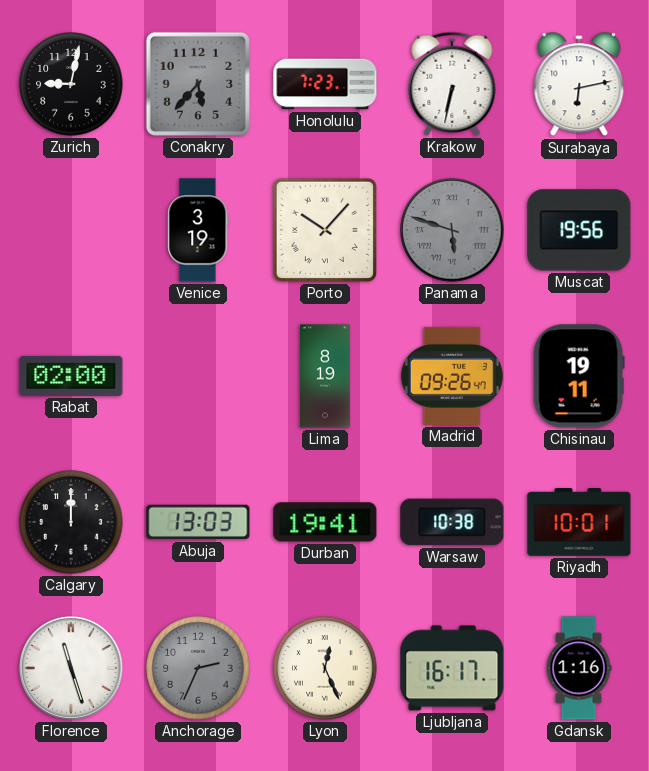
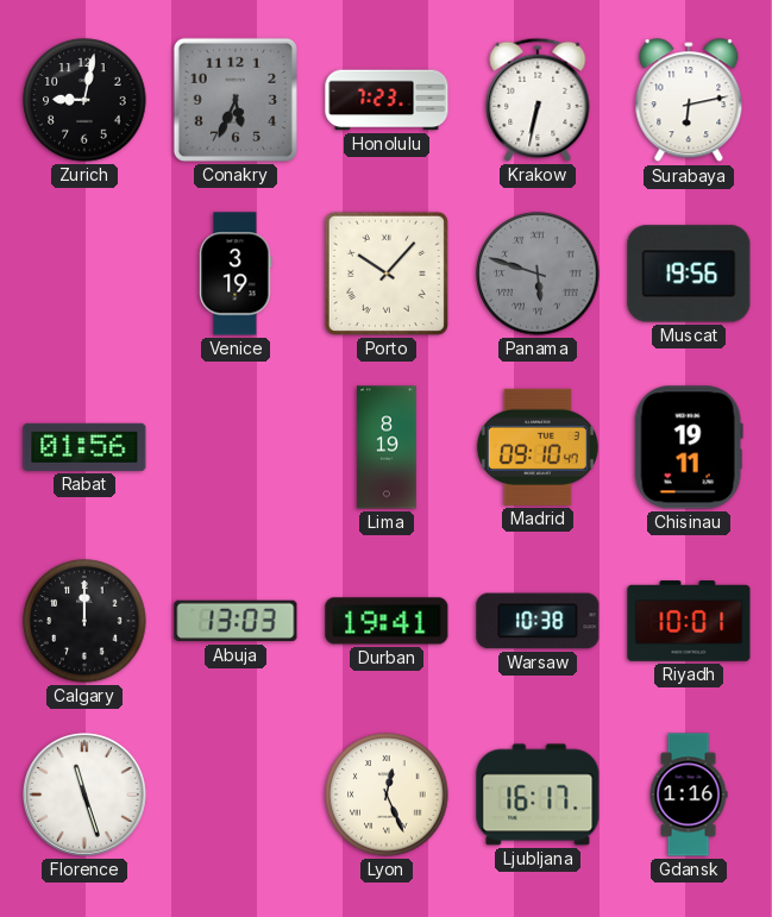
Conakry: 5:37 -> 5:34
Rabat: 02:00 -> 01:56
Madrid: 09:26 -> 09:10
Anchorage: 2:34 -> none
